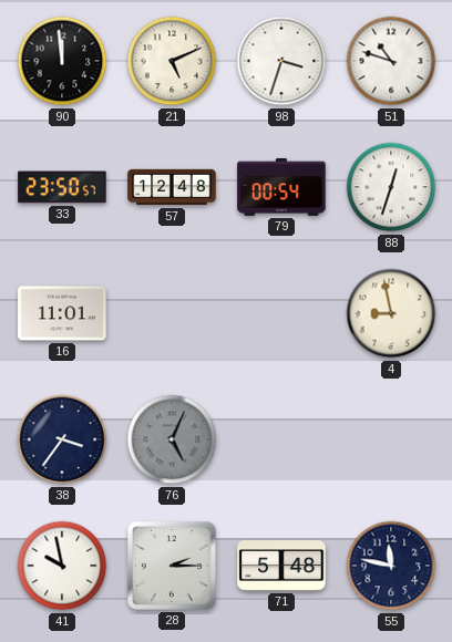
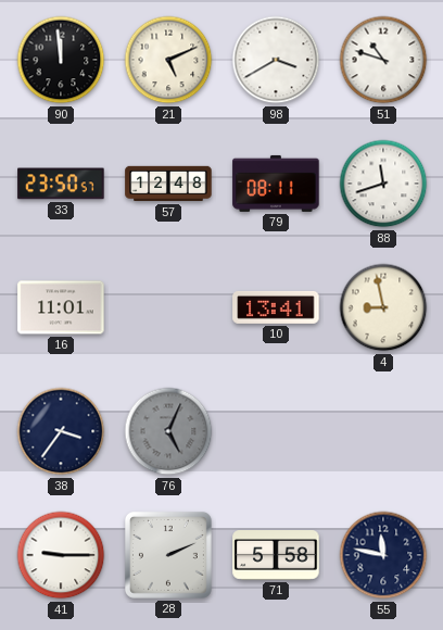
98: 3:33 -> 3:40
79: 00:54 -> 08:11
88: 12:33 -> 11:42
10: none -> 13:41
41: 9:58 -> 9:15
28: 2:15 -> 2:11
71: 5:48 -> 5:58
